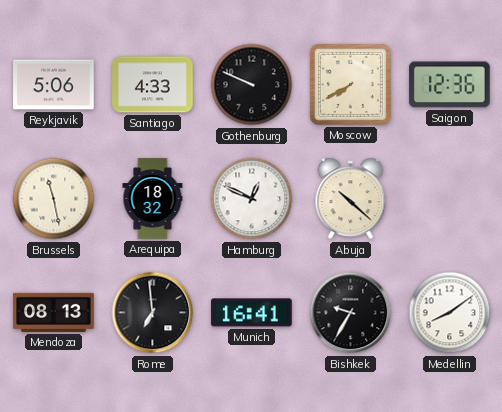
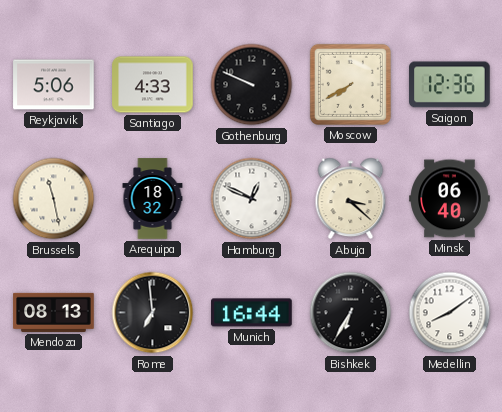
Abuja: 10:22 -> 3:22
Minsk: none -> 06:40
Munich: 16:41 -> 16:44
Bishkek: 9:35 -> 6:35
